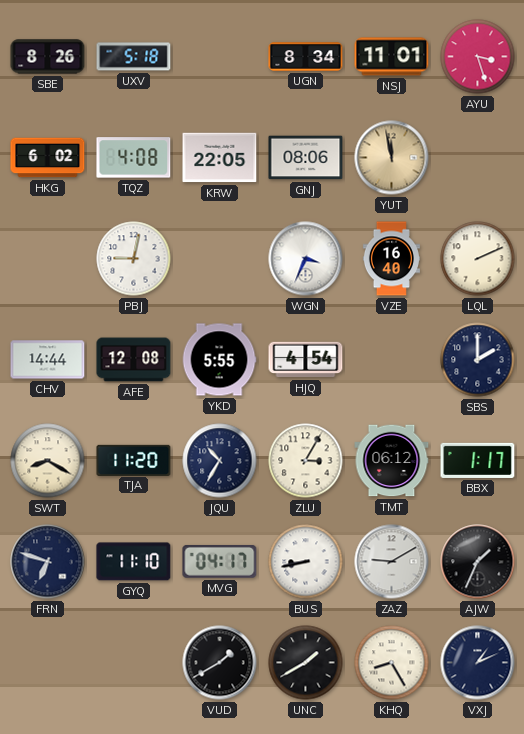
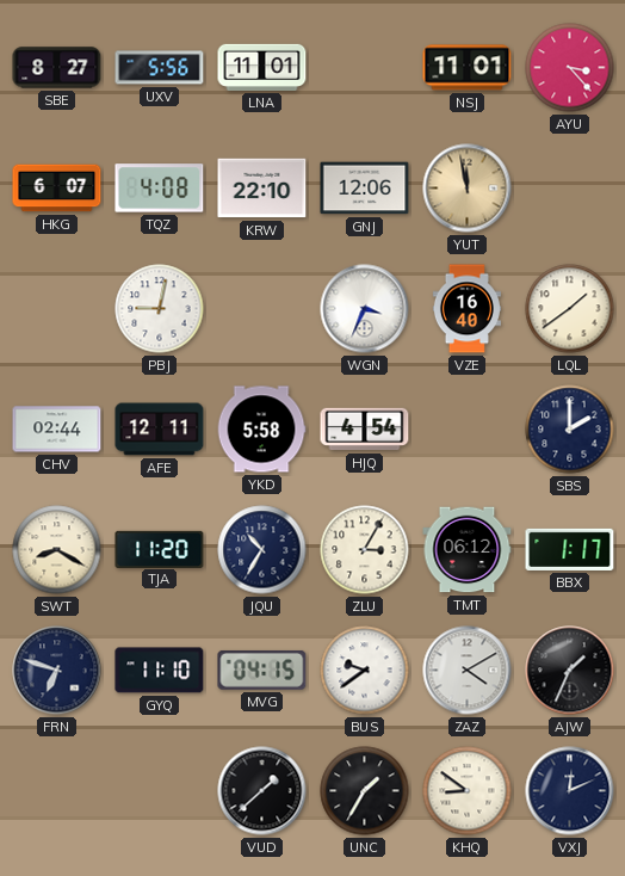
SBE: 8:26 -> 8:27
UXV: 5:18 -> 5:56
LNA: none -> 11:01
UGN: 8:34 -> none
AYU: 3:27 -> 3:23
HKG: 6:02 -> 6:07
KRW: 22:05 -> 22:10
GNJ: 08:06 -> 12:06
LQL: 2:11 -> 1:39
CHV: 14:44 -> 02:44
AFE: 12:08 -> 12:11
YKD: 5:55 -> 5:58
MVG: 04:17 -> 04:15
BUS: 8:43 -> 9:39
ZAZ: 9:10 -> 4:10
VUD: 1:40 -> 1:38
UNC: 1:40 -> 1:35
KHQ: 8:25 -> 8:51
VXJ: 1:11 -> 12:11
